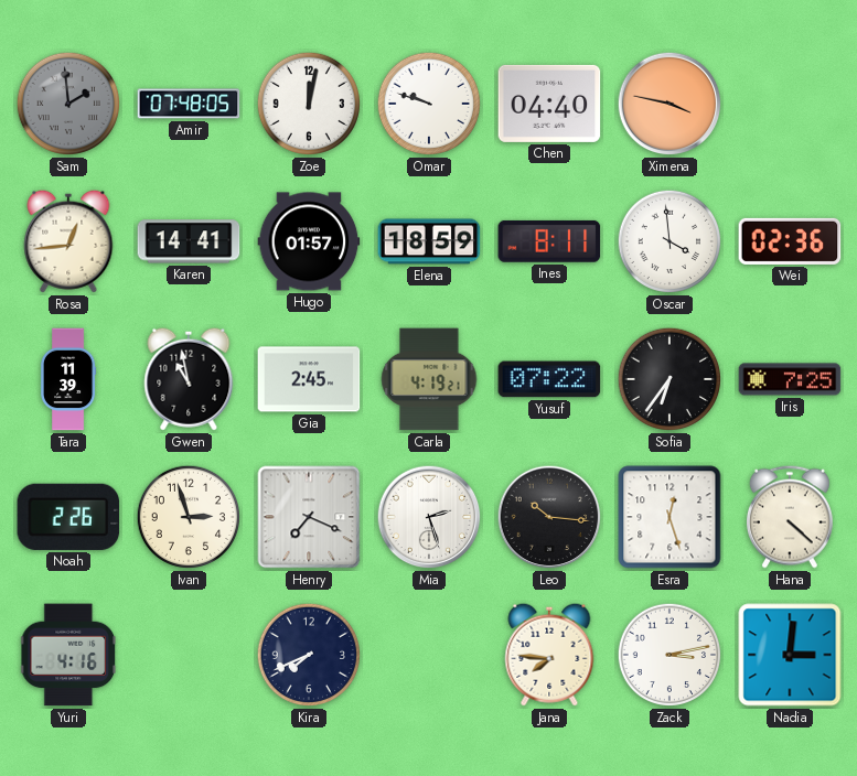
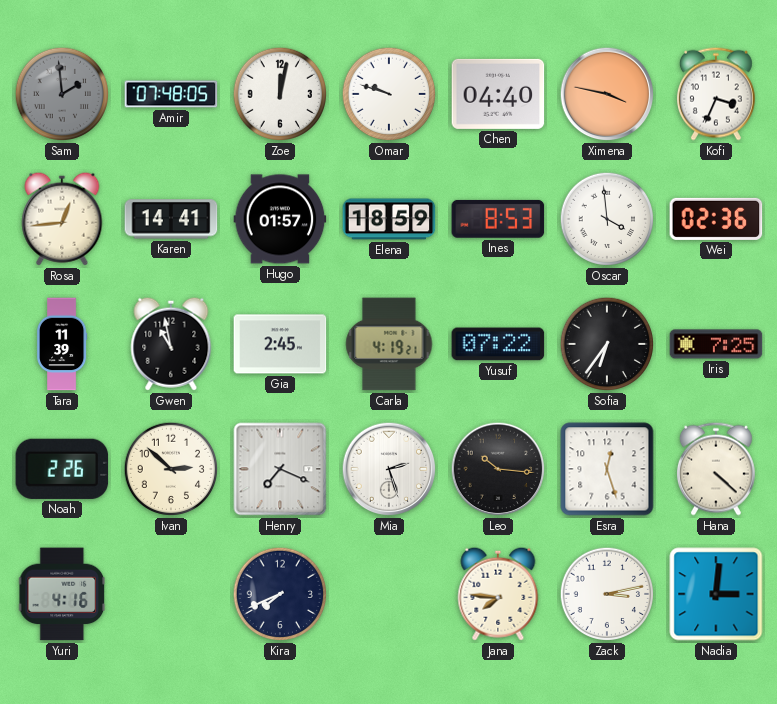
Kofi: none -> 3:34
Ines: 8:11 -> 8:53
Ivan: 2:57 -> 2:52
